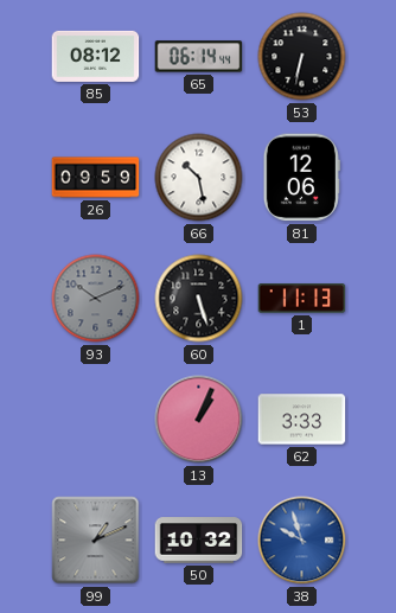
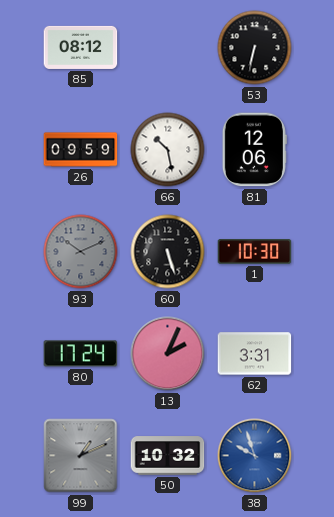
65: 06:14 -> none
1: 11:13 -> 10:30
80: none -> 17:24
13: 1:04 -> 2:04
62: 3:33 -> 3:31
